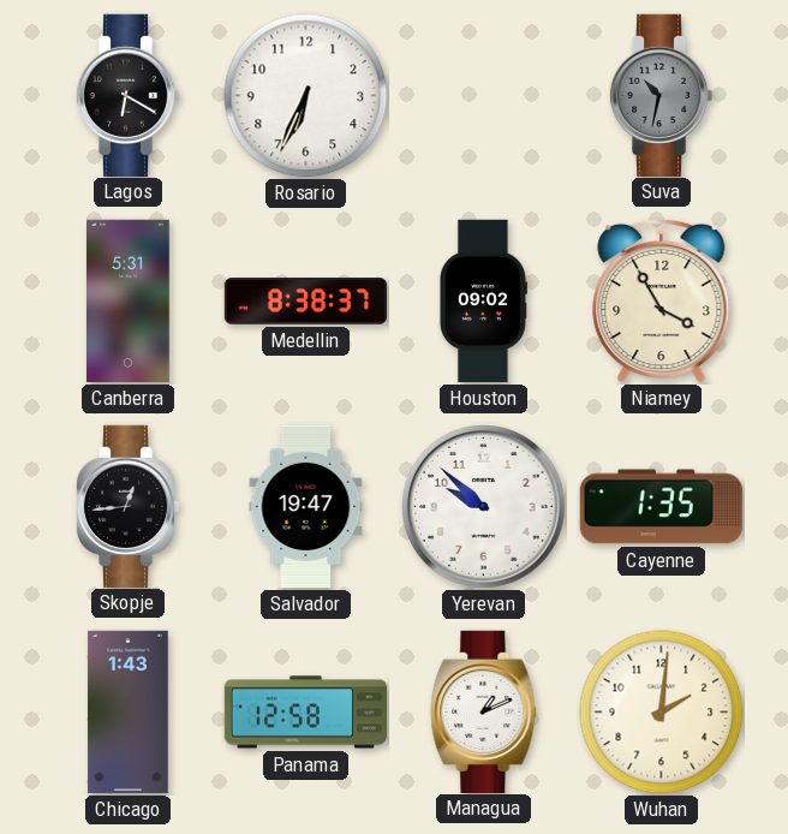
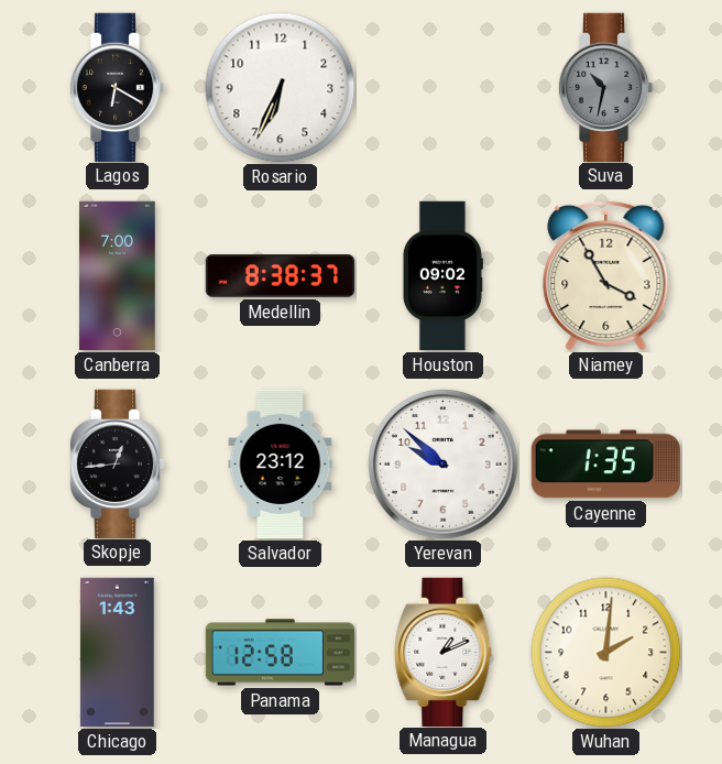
Canberra: 5:31 -> 7:00
Salvador: 19:47 -> 23:12
